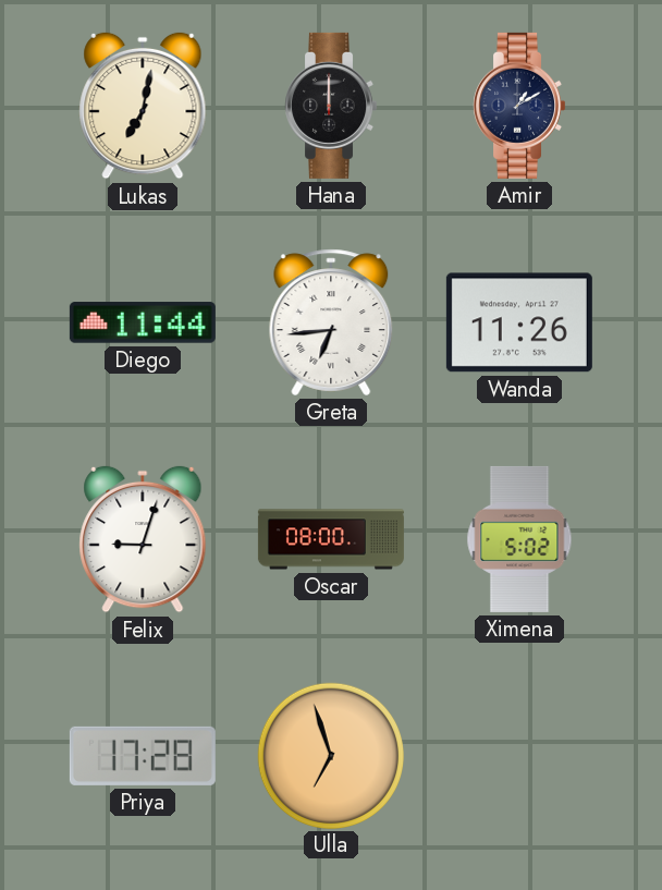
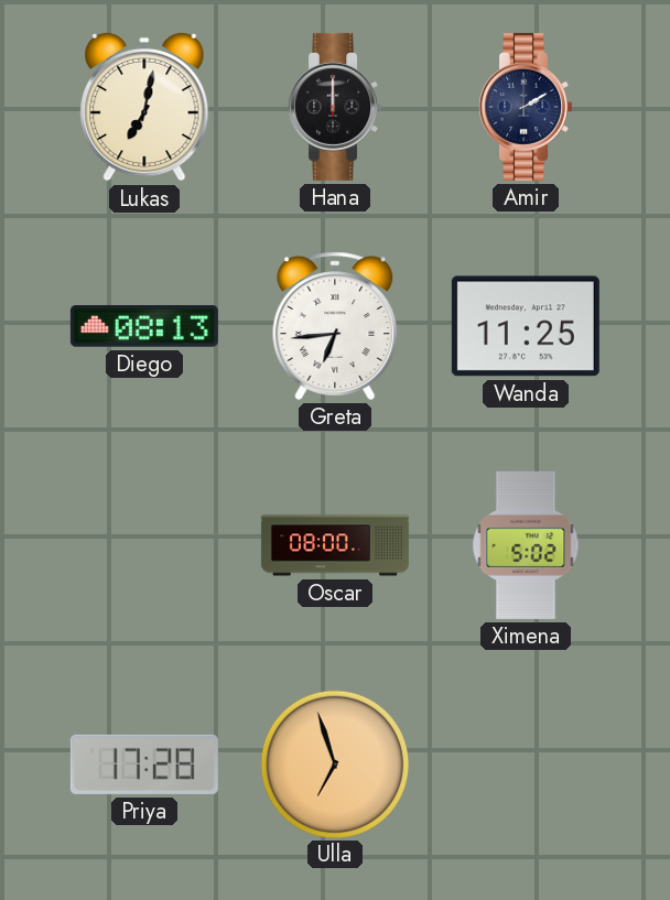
Amir: 1:10 -> 2:10
Diego: 11:44 -> 08:13
Wanda: 11:26 -> 11:25
Felix: 9:03 -> none
